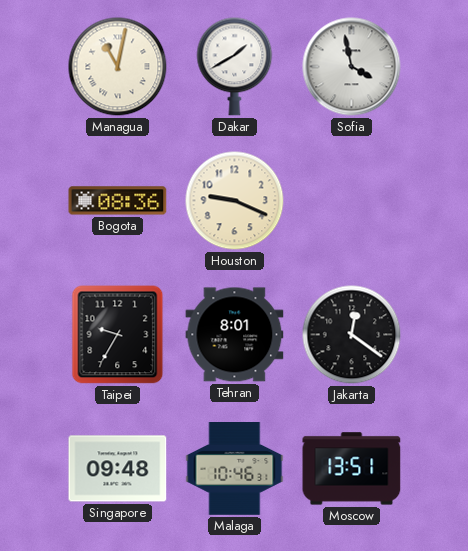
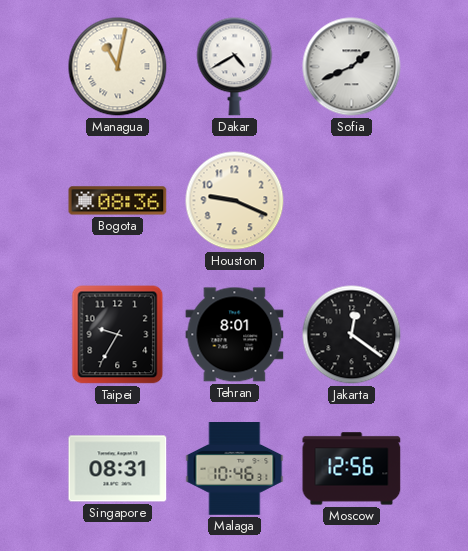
Dakar: 1:40 -> 4:40
Sofia: 3:58 -> 1:41
Singapore: 09:48 -> 08:31
Moscow: 13:51 -> 12:56
